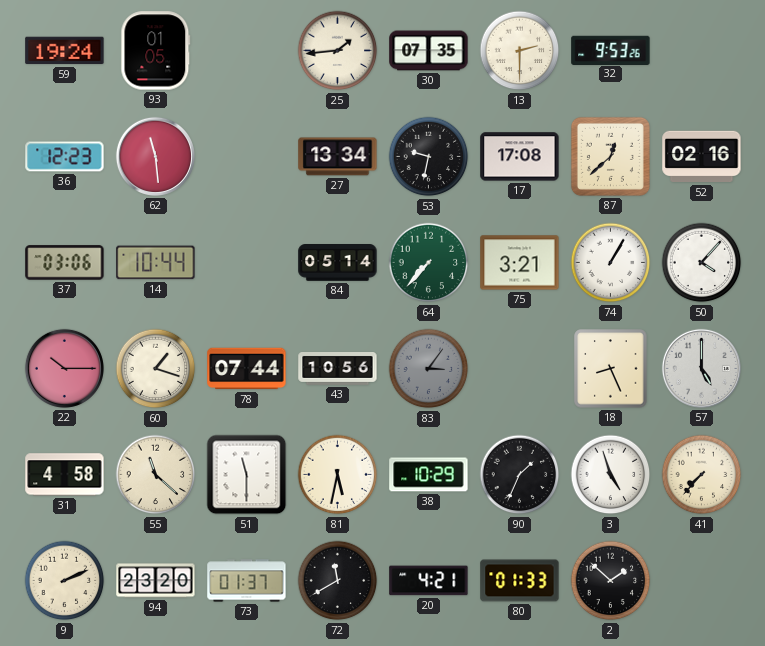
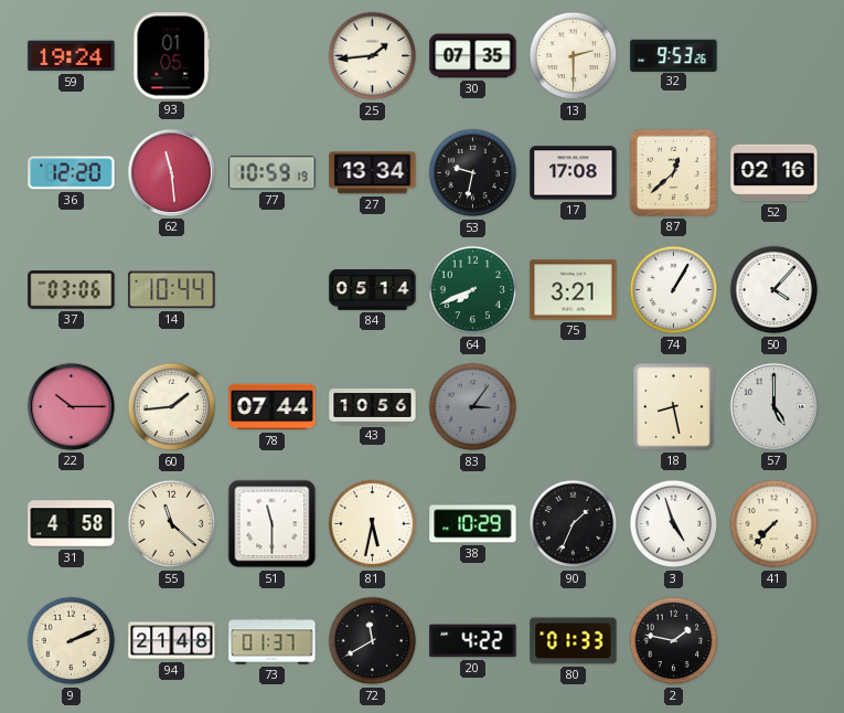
36: 12:23 -> 12:20
77: none -> 10:59
64: 7:37 -> 7:41
60: 1:18 -> 1:44
18: 8:26 -> 8:28
94: 23:20 -> 21:48
20: 4:21 -> 4:22
2: 1:52 -> 1:47
